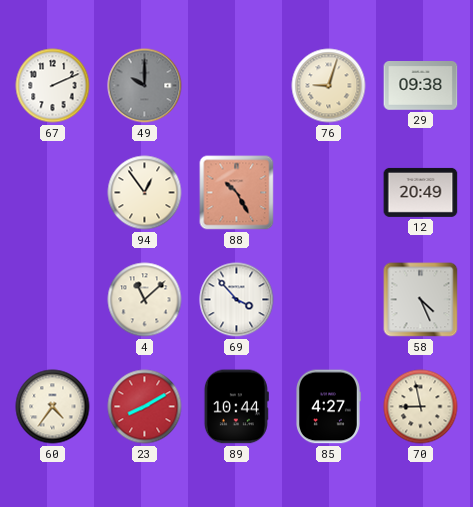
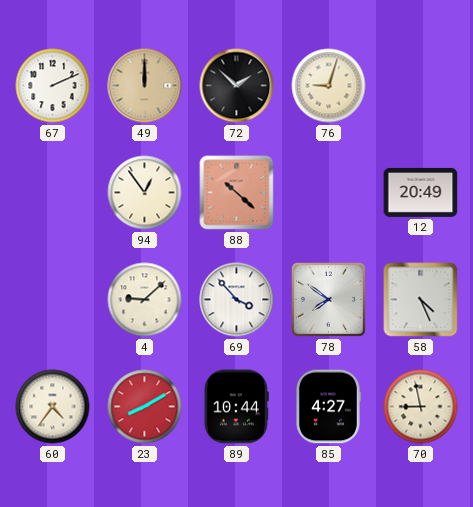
49: 10:00 -> 12:00
49 dial: grey -> champagne
72: none -> 1:52
29: 09:38 -> none
88: 10:25 -> 10:22
4: 11:08 -> 9:08
78: none -> 7:51
